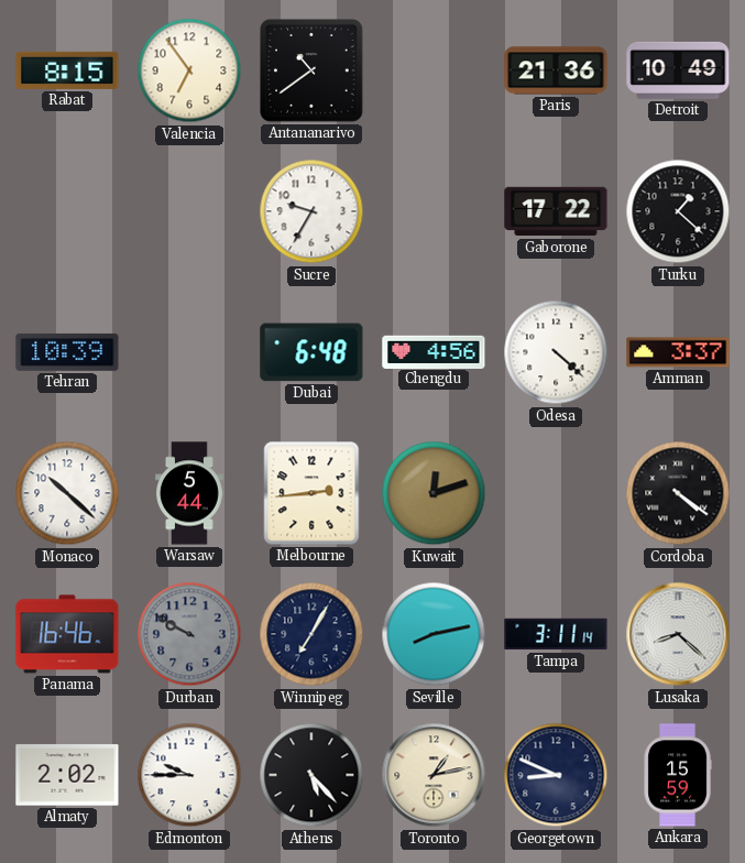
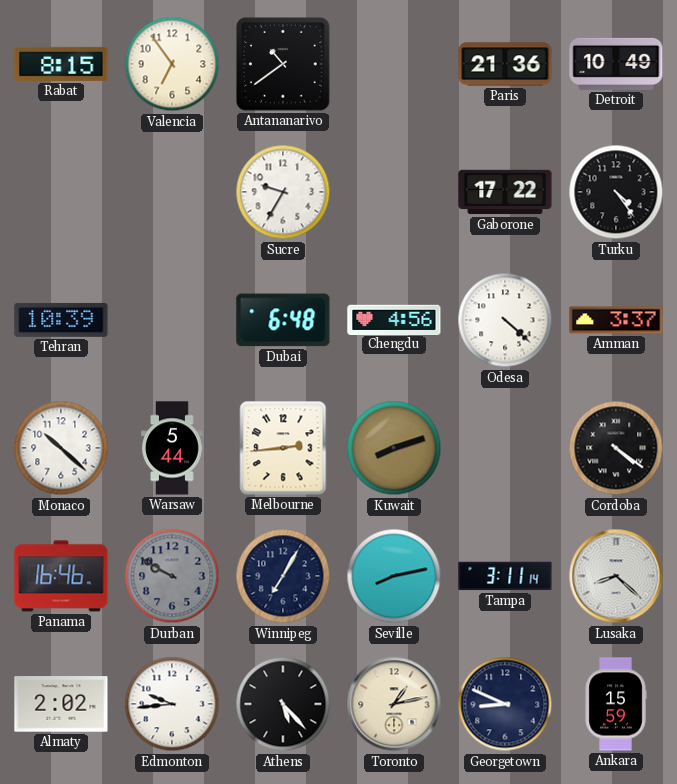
Turku: 1:22 -> 4:24
Kuwait: 12:12 -> 8:12
Edmonton: 9:45 -> 9:44
